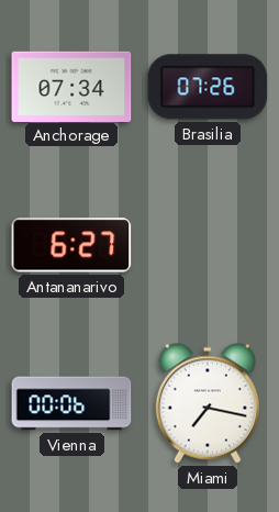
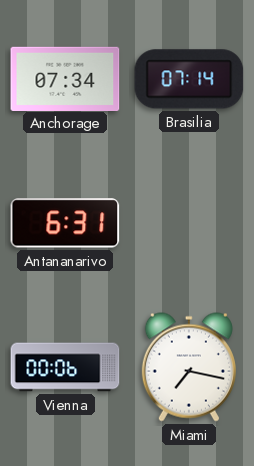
Brasilia: 07:26 -> 07:14
Antananarivo: 6:27 -> 6:31
